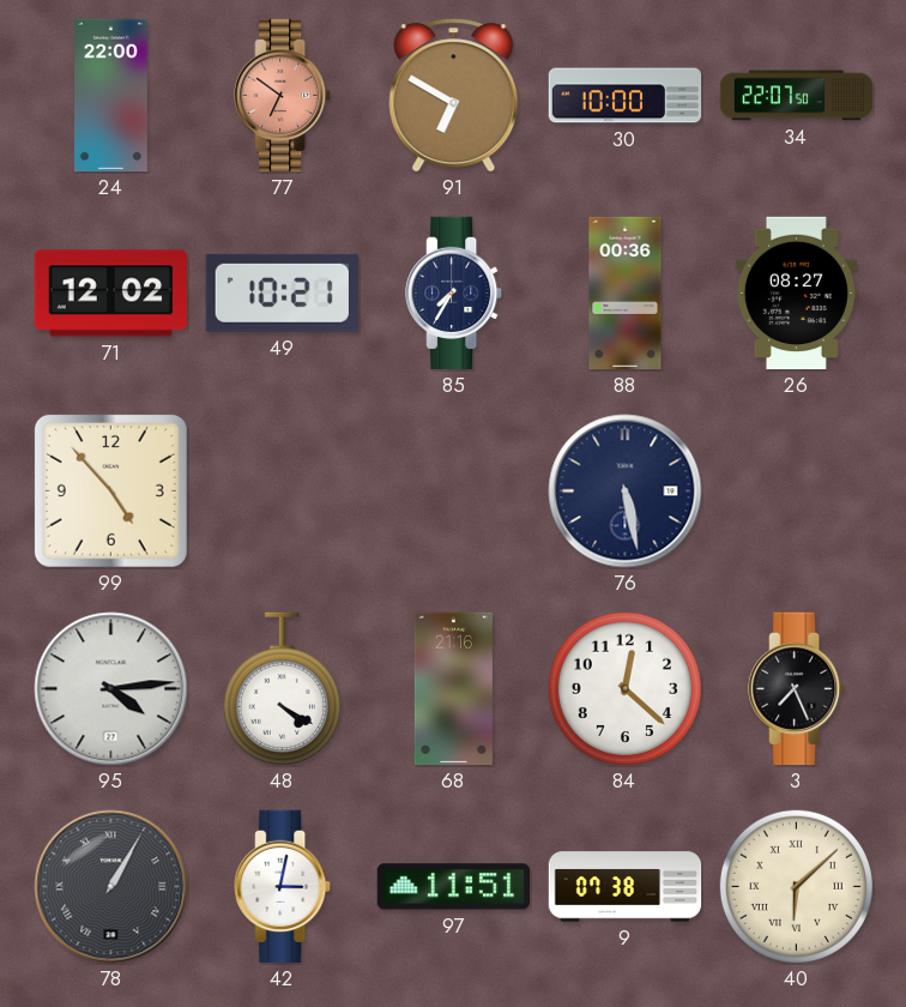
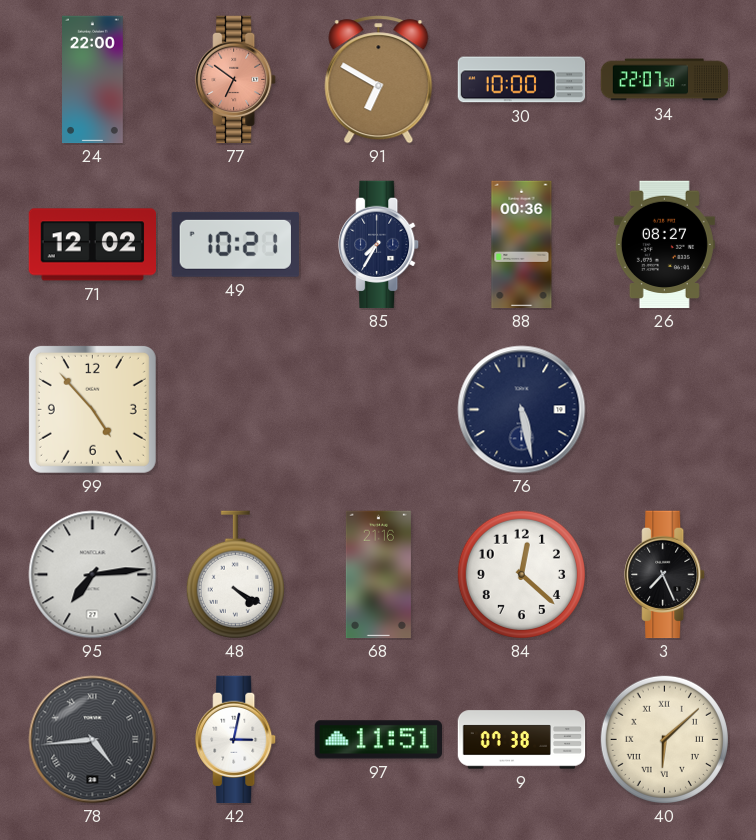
95: 4:14 -> 7:14
78: 1:05 -> 4:44
